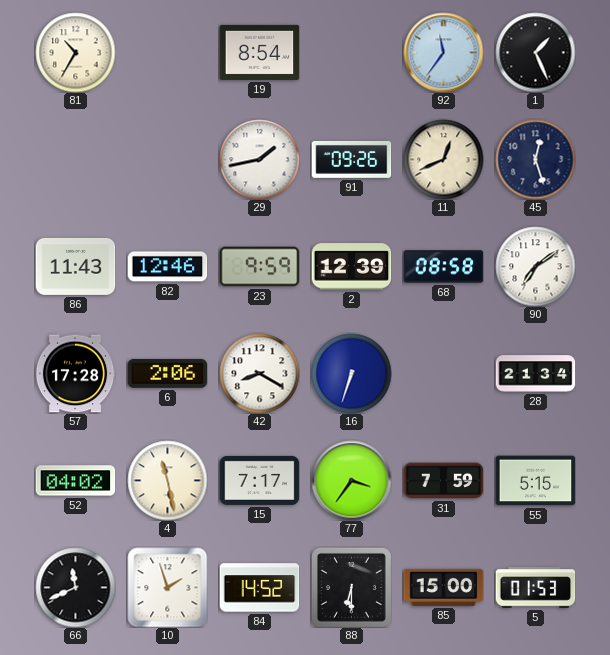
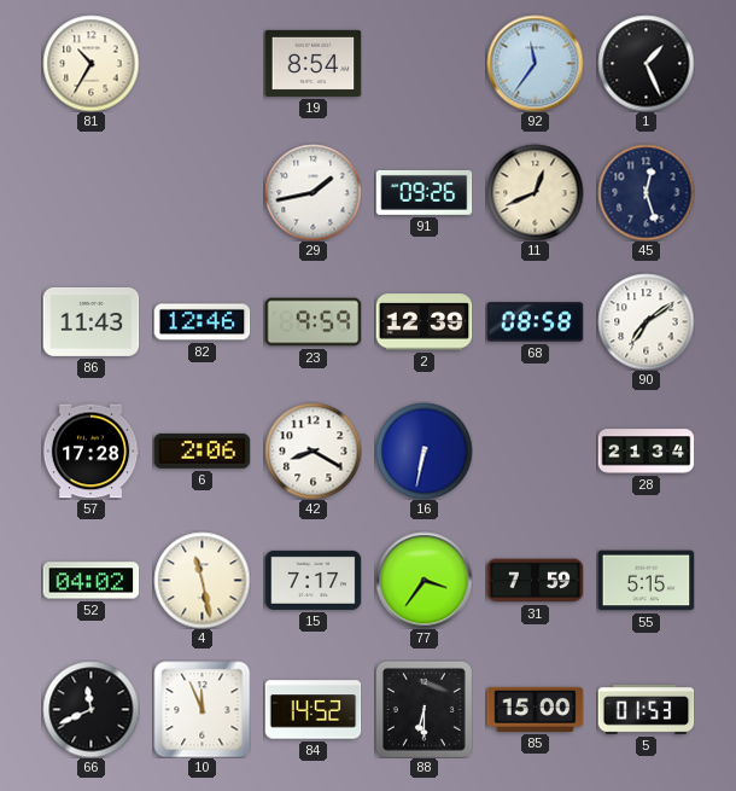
16: 6:33 -> 6:32
10: 1:57 -> 11:56
